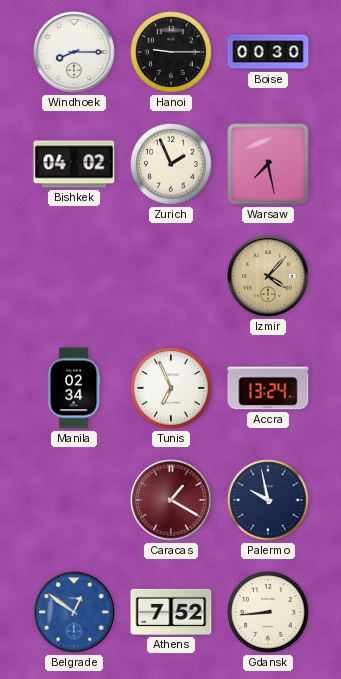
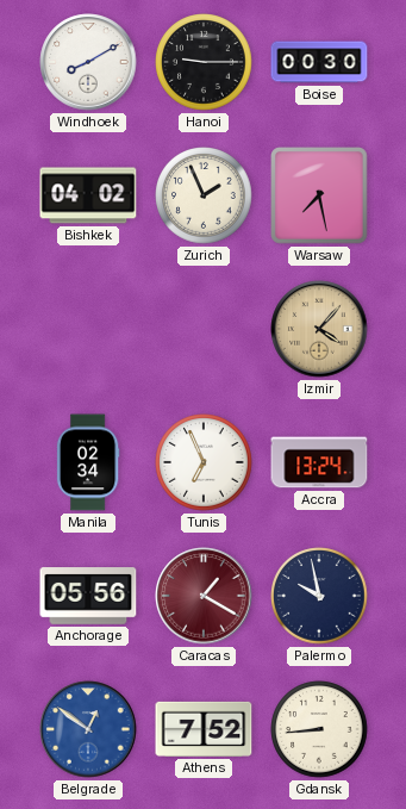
Windhoek: 8:15 -> 8:10
Anchorage: none -> 05:56
